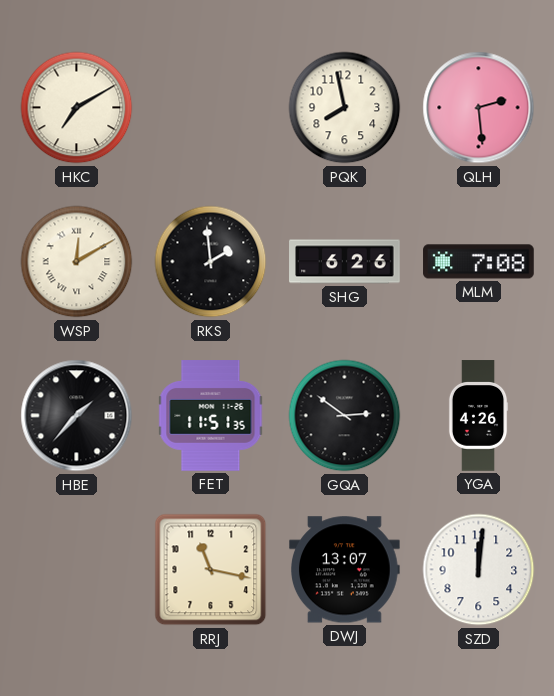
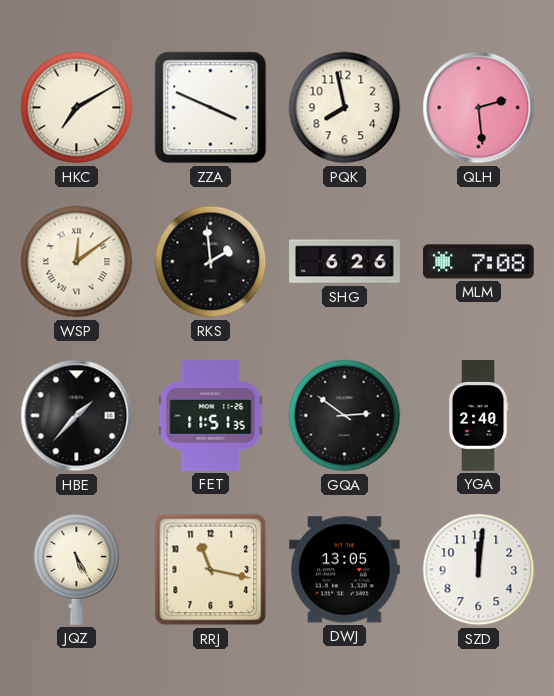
ZZA: none -> 3:49
WSP: 12:10 -> 12:09
YGA: 4:26 -> 2:40
JQZ: none -> 5:25
DWJ: 13:07 -> 13:05
